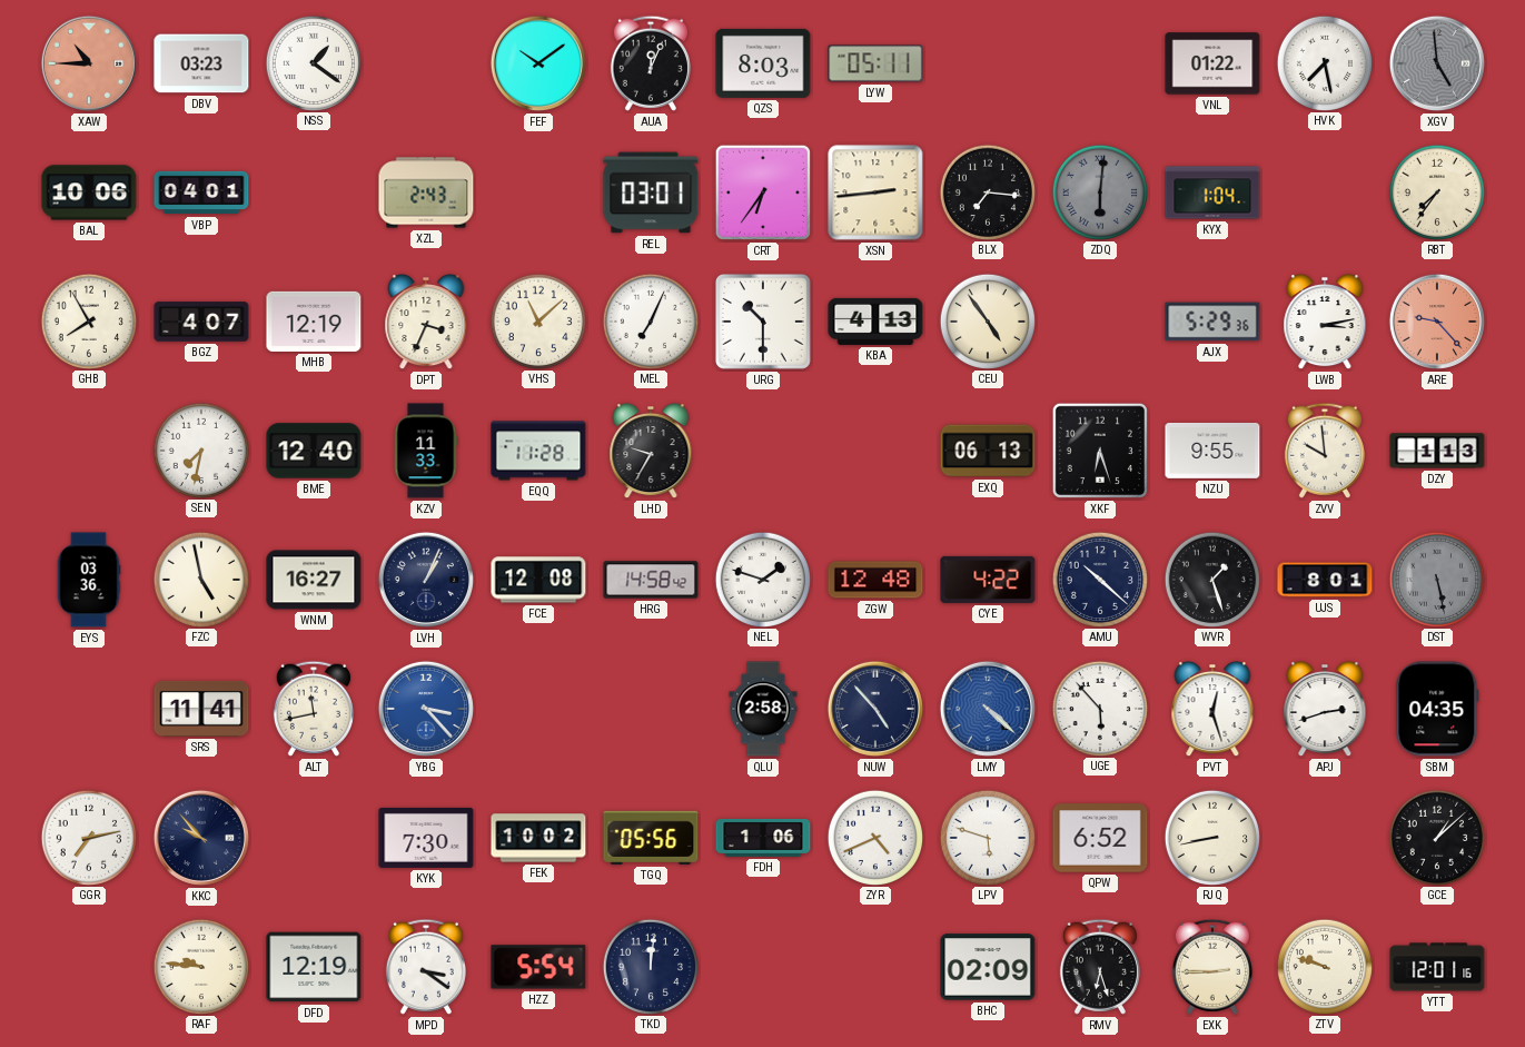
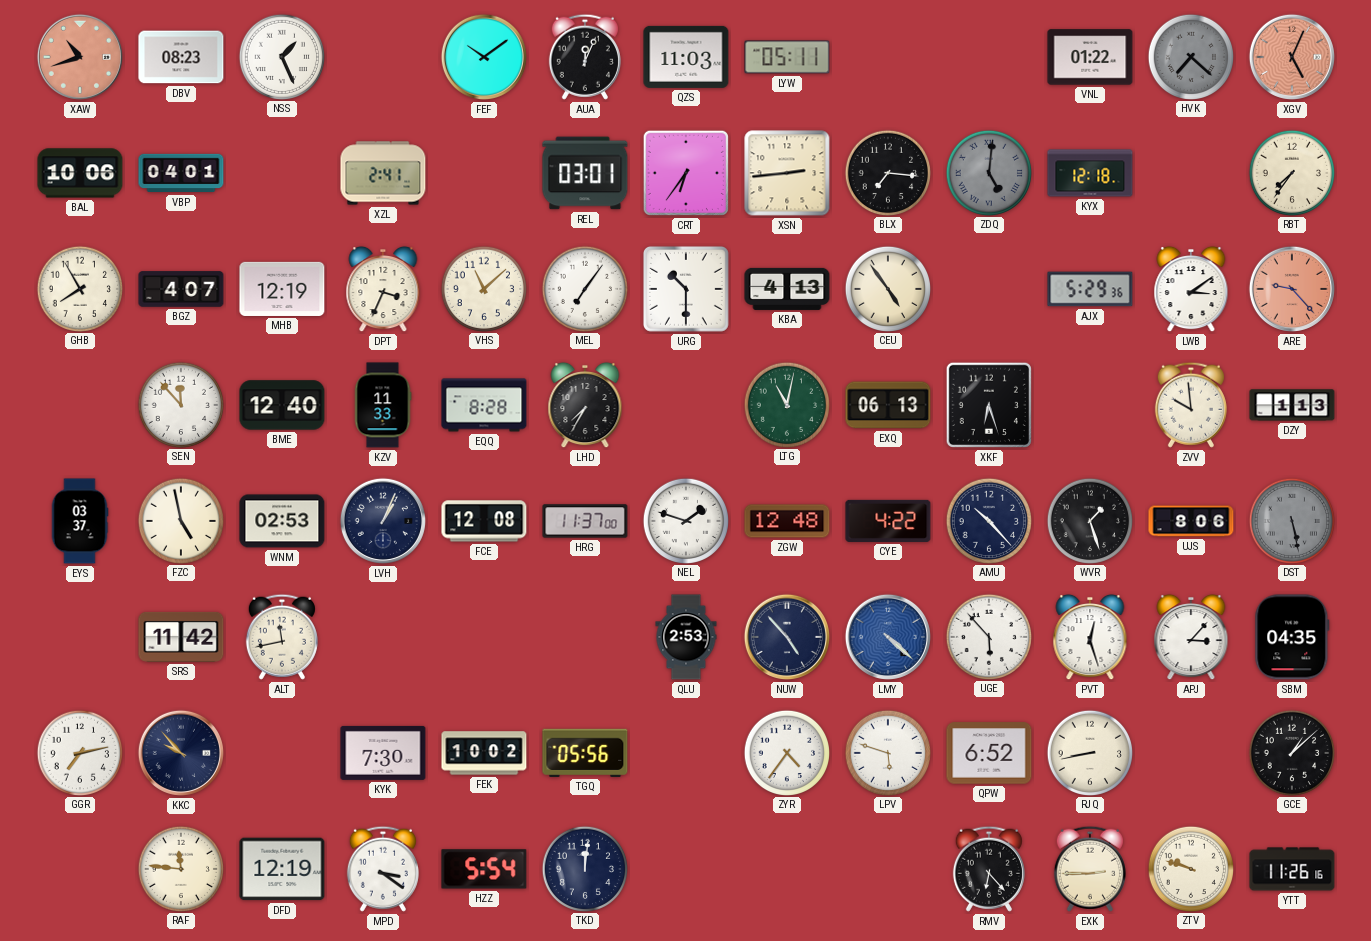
XAW: 10:45 -> 10:42
DBV: 03:23 -> 08:23
NSS: 1:21 -> 1:26
QZS: 8:03 -> 11:03
HVK: 7:28 -> 7:22
HVK dial: white -> grey
XGV: 4:59 -> 5:04
XGV dial: grey -> salmon
XZL: 2:43 -> 2:41
ZDQ: 6:01 -> 5:01
KYX: 1:04 -> 12:18
MEL: 7:04 -> 7:06
LWB: 3:13 -> 3:09
SEN: 7:32 -> 11:53
EQQ: 11:28 -> 8:28
LHD: 9:35 -> 7:35
LTG: none -> 11:02
NZU: 9:55 -> none
EYS: 03:36 -> 03:37
WNM: 16:27 -> 02:53
HRG: 14:58 -> 11:37
AMU: 10:22 -> 10:23
UJS: 8:01 -> 8:06
SRS: 11:41 -> 11:42
YBG: 3:23 -> none
QLU: 2:58 -> 2:53
APJ: 2:42 -> 3:07
FDH: 1:06 -> none
ZYR: 4:41 -> 4:36
RAF: 9:46 -> 11:46
BHC: 02:09 -> none
RMV: 6:27 -> 6:23
YTT: 12:01 -> 11:26
